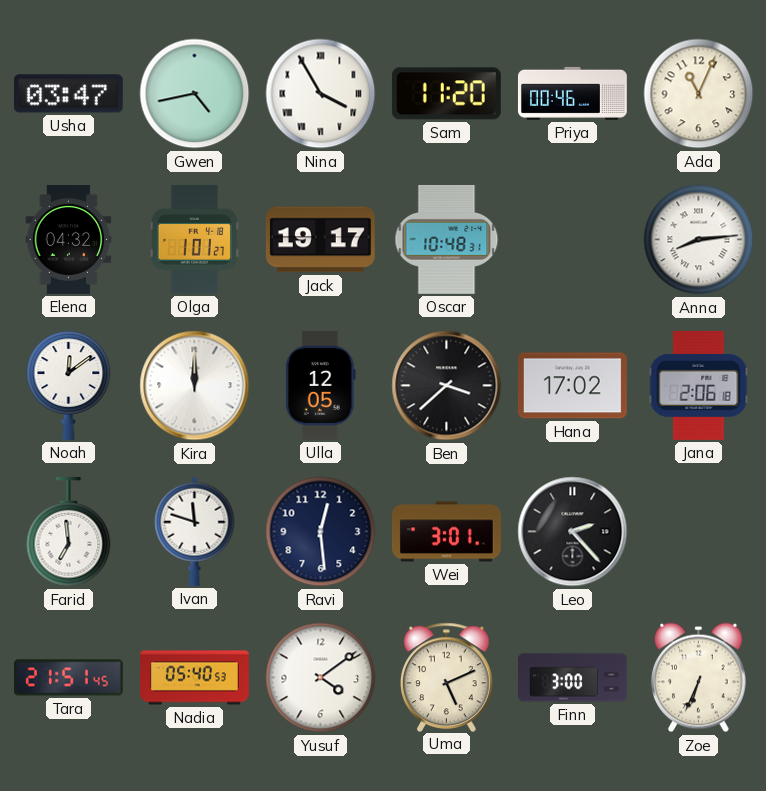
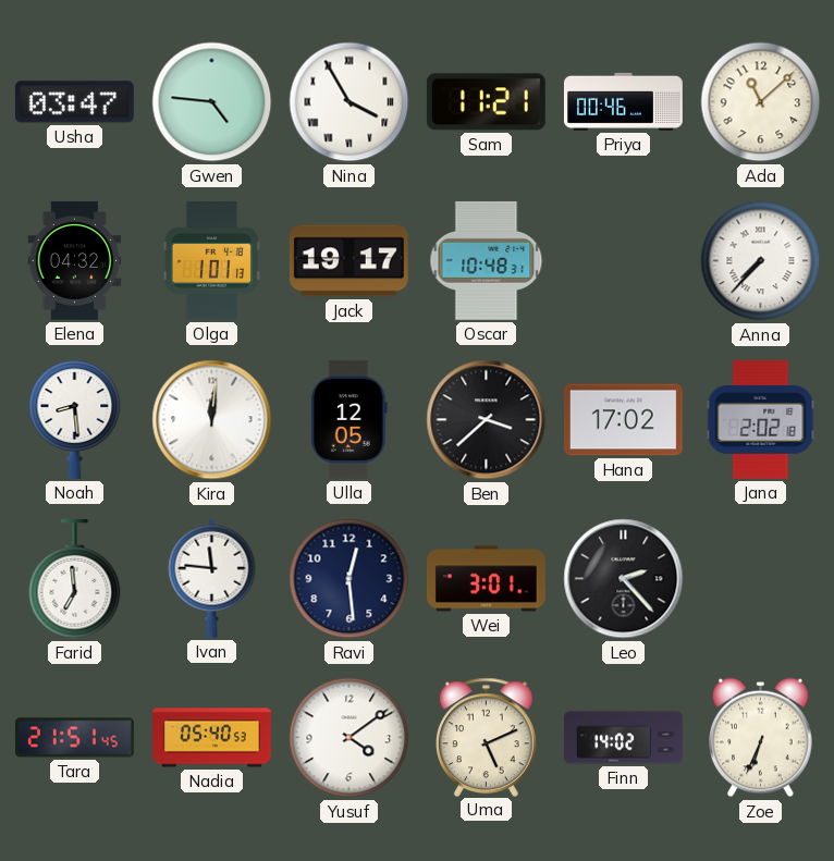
Gwen: 4:43 -> 4:46
Sam: 11:20 -> 11:21
Ada: 11:04 -> 11:08
Olga: 1:01:27 -> 1:01:13
Anna: 8:14 -> 7:37
Noah: 12:09 -> 8:29
Kira: 12:00 -> 12:01
Jana: 2:06 -> 2:02
Ivan: 11:48 -> 11:46
Finn: 3:00 -> 14:02
